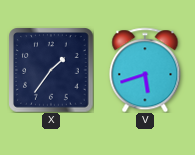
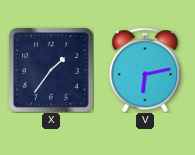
V: 5:42 -> 6:13
